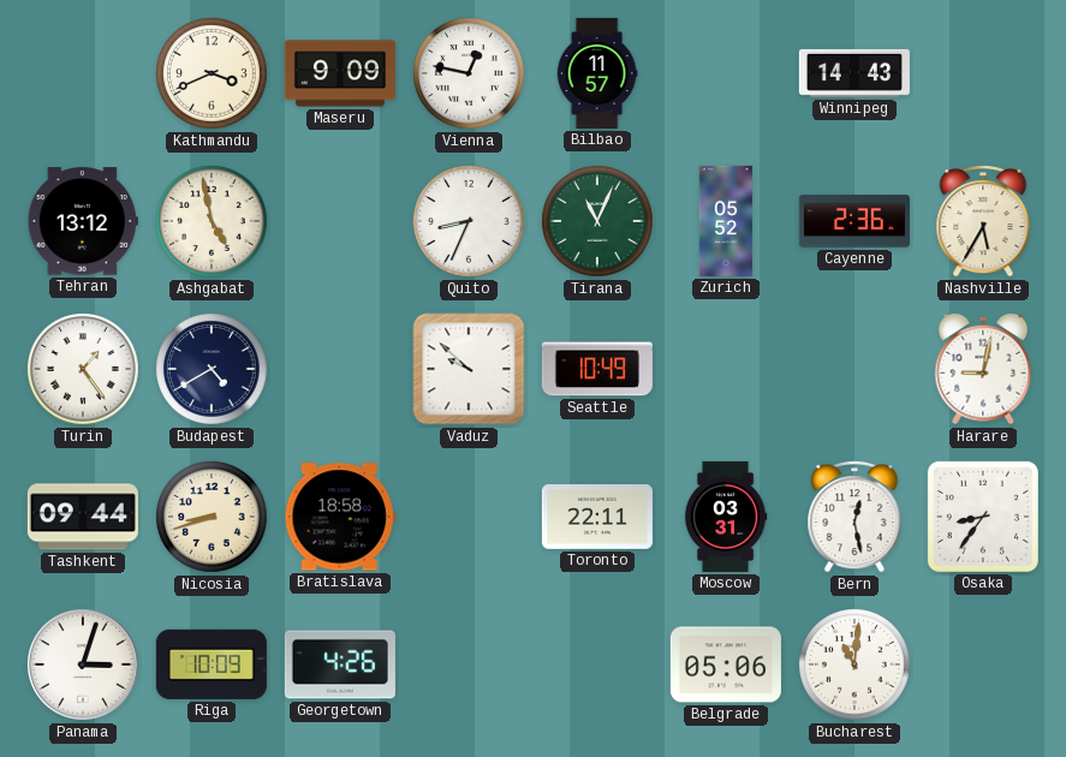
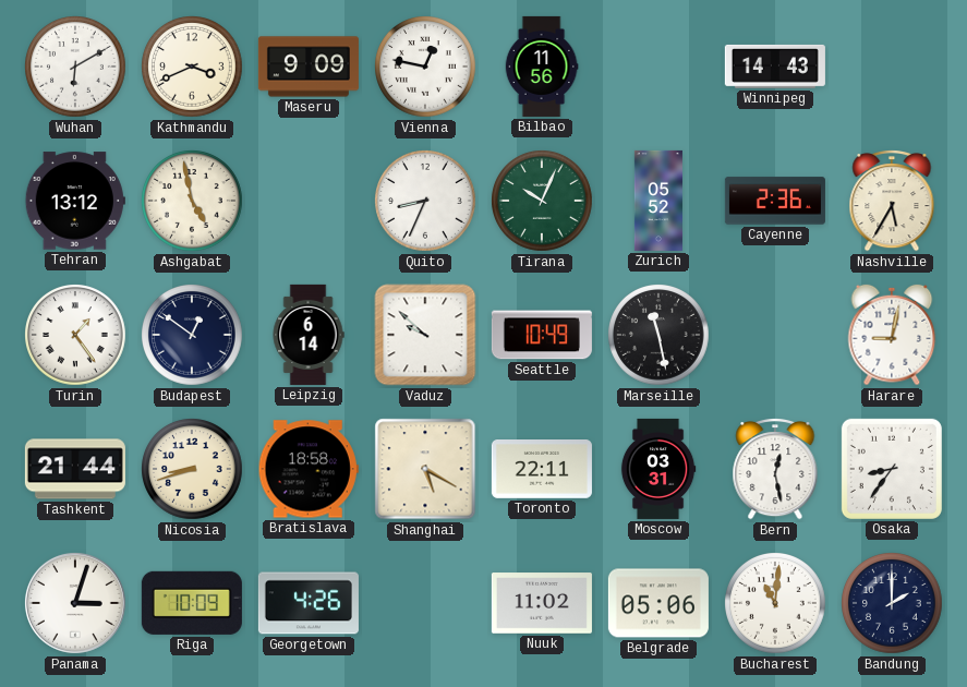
Wuhan: none -> 6:10
Bilbao: 11:57 -> 11:56
Tirana: 11:04 -> 10:04
Budapest: 4:40 -> 12:51
Leipzig: none -> 6:14
Marseille: none -> 11:28
Tashkent: 09:44 -> 21:44
Shanghai: none -> 5:20
Nuuk: none -> 11:02
Bandung: none -> 2:00
